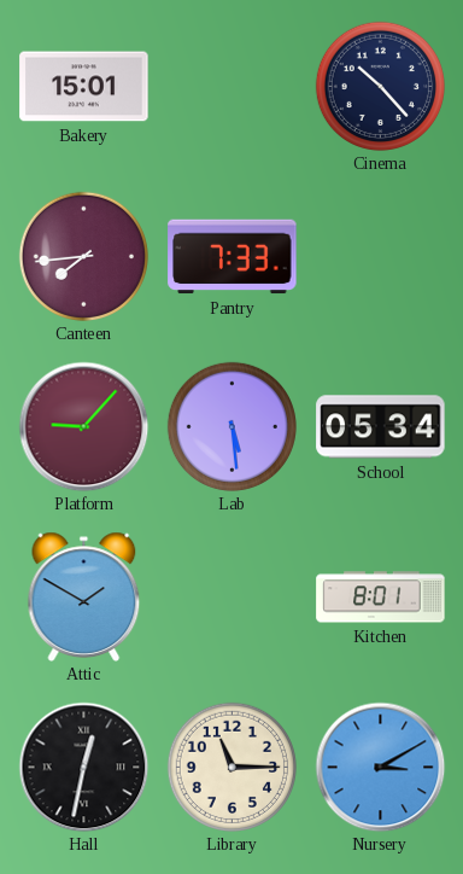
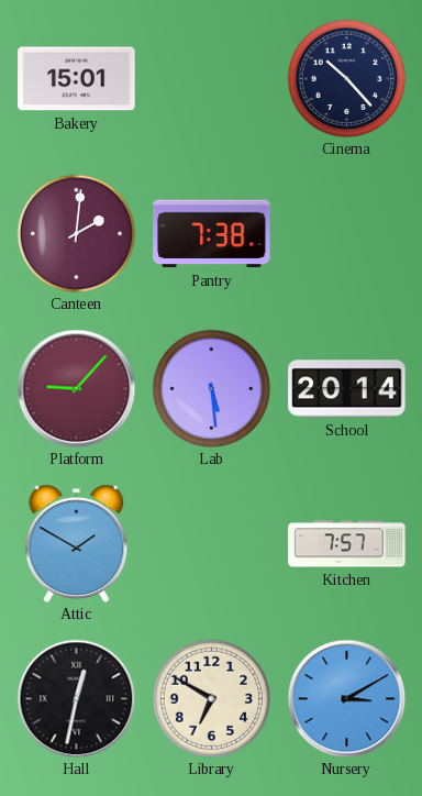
Canteen: 7:44 -> 2:01
Pantry: 7:33 -> 7:38
School: 05:34 -> 20:14
Kitchen: 8:01 -> 7:57
Library: 11:15 -> 6:50
